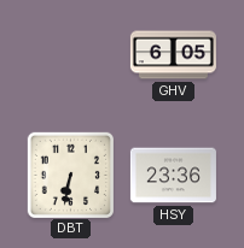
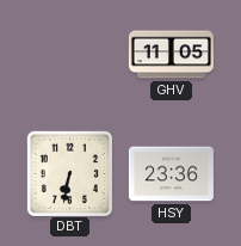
GHV: 6:05 -> 11:05
